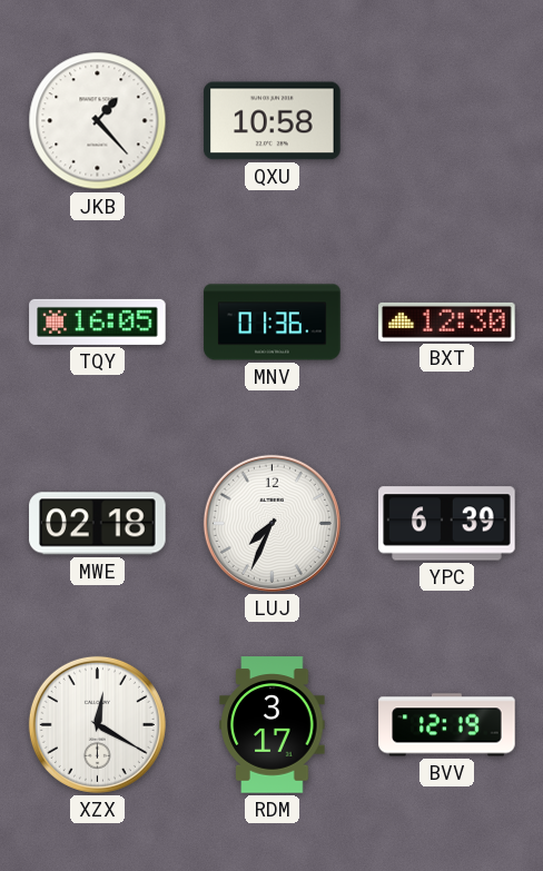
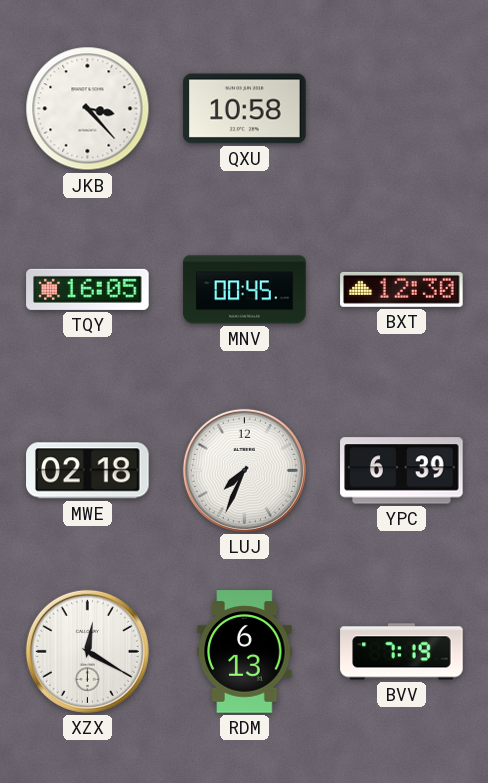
JKB: 1:23 -> 3:23
MNV: 01:36 -> 00:45
RDM: 3:17 -> 6:13
BVV: 12:19 -> 7:19
